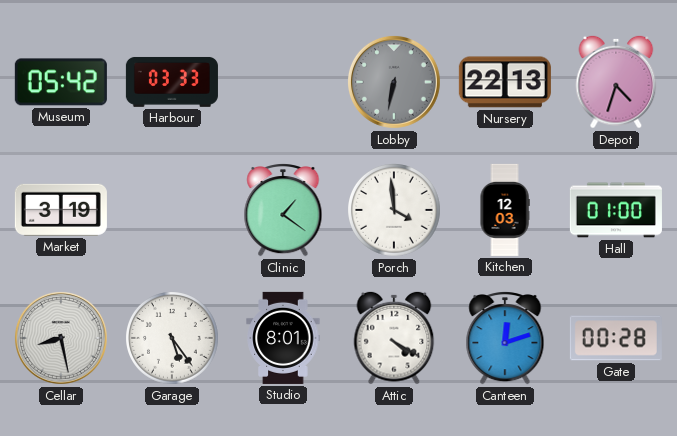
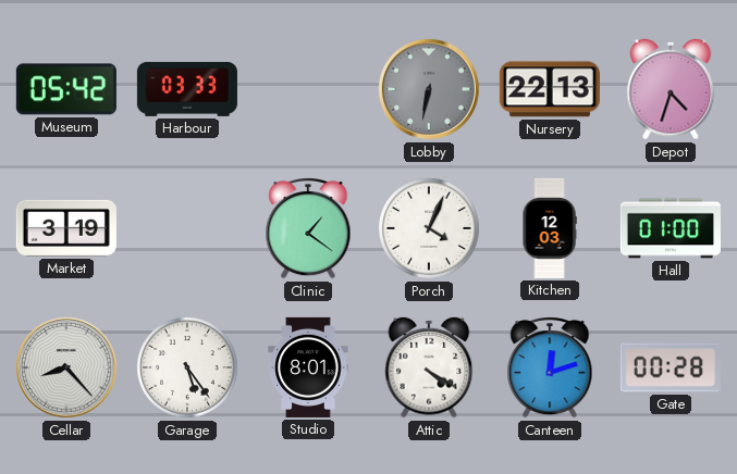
Porch: 3:59 -> 4:04
Cellar: 8:28 -> 8:23
